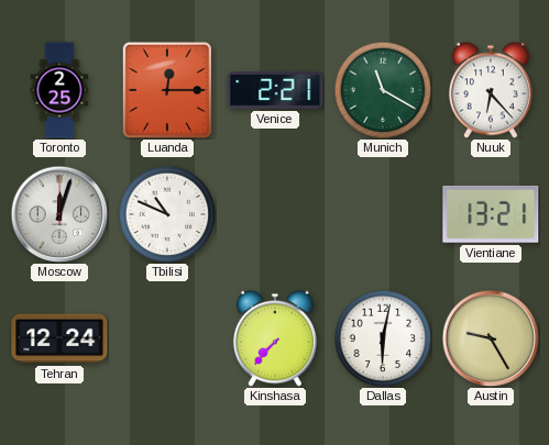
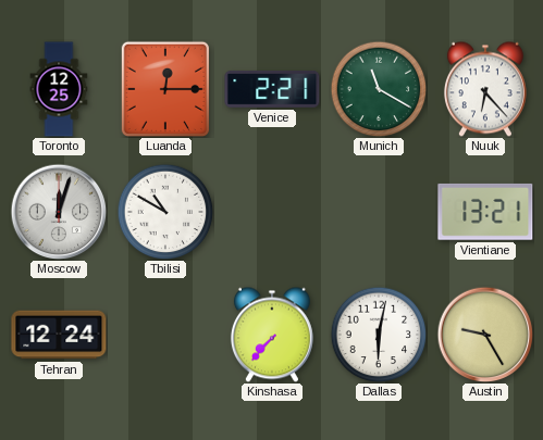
Toronto: 2:25 -> 12:25
Tbilisi: 10:49 -> 10:50
